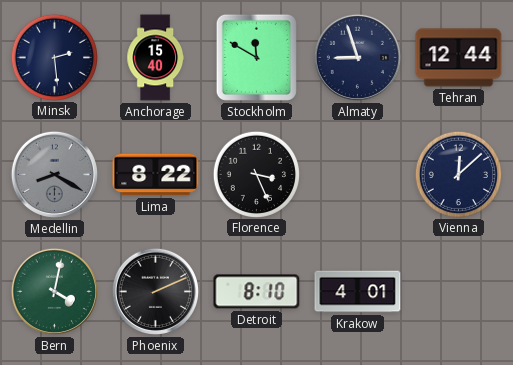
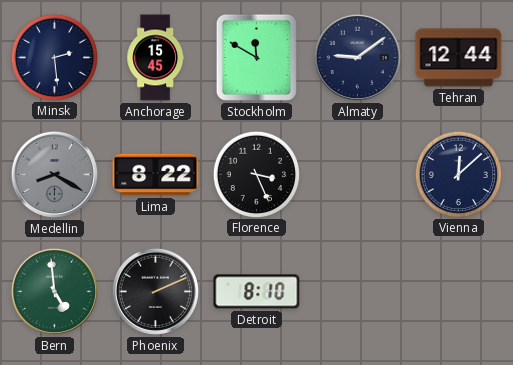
Anchorage: 15:40 -> 15:45
Almaty: 8:57 -> 9:09
Bern: 4:02 -> 4:59
Krakow: 4:01 -> none
